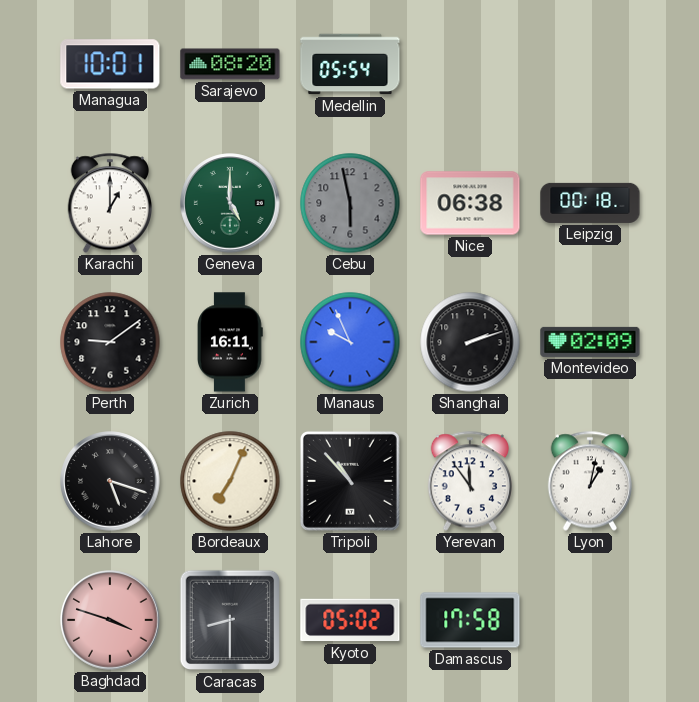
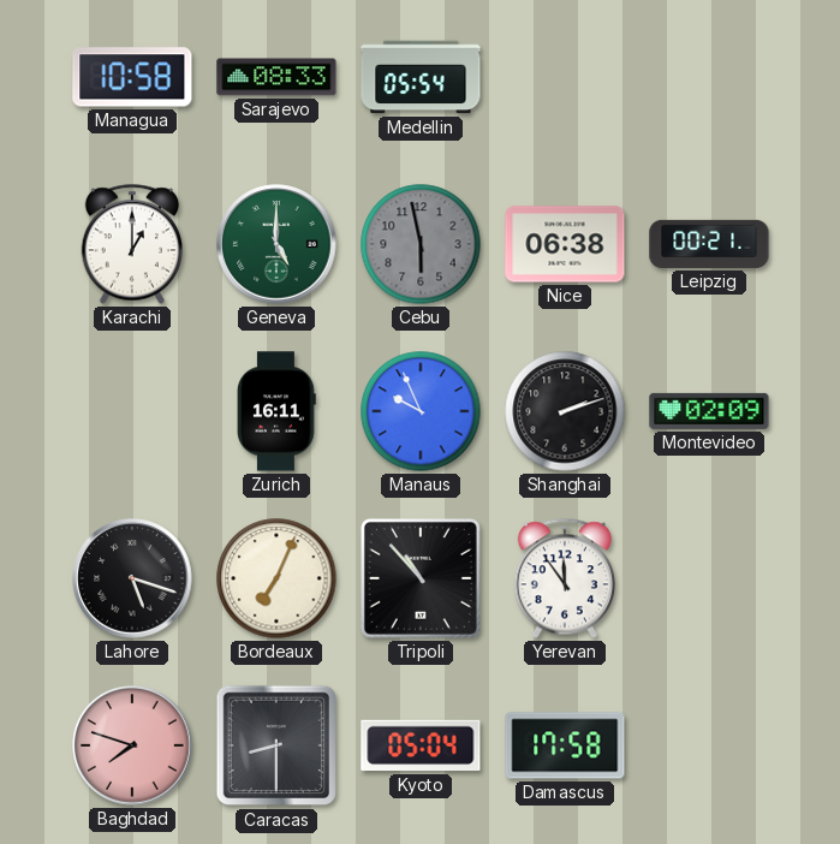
Managua: 10:01 -> 10:58
Sarajevo: 08:20 -> 08:33
Leipzig: 00:18 -> 00:21
Perth: 9:09 -> none
Lyon: 1:02 -> none
Baghdad: 3:48 -> 7:48
Kyoto: 05:02 -> 05:04
